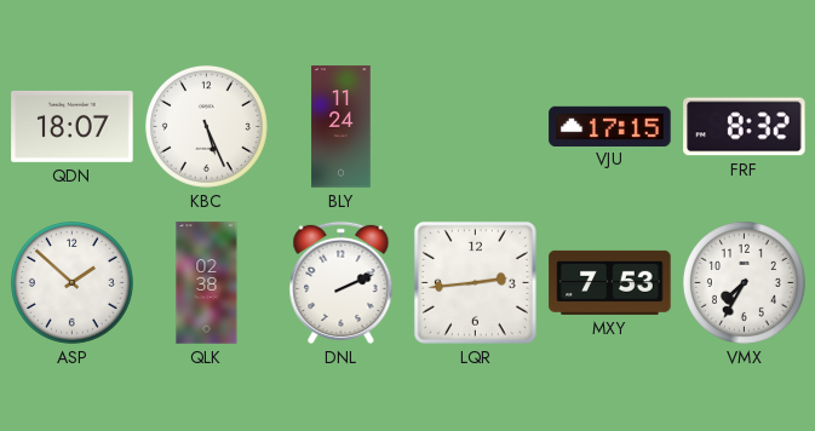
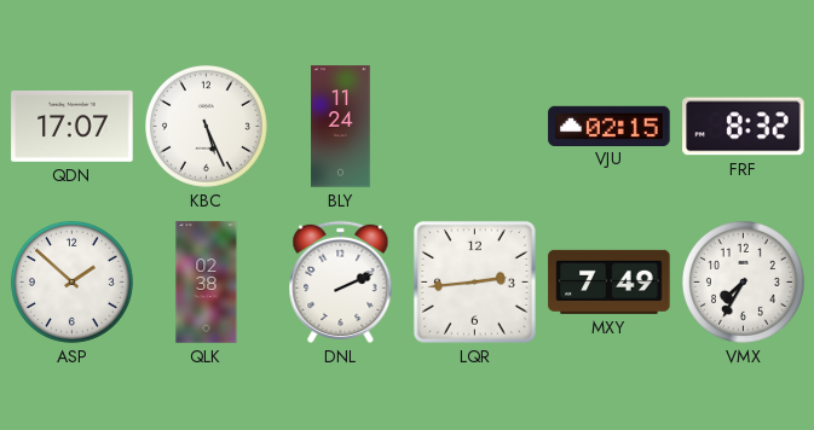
QDN: 18:07 -> 17:07
VJU: 17:15 -> 02:15
MXY: 7:53 -> 7:49
